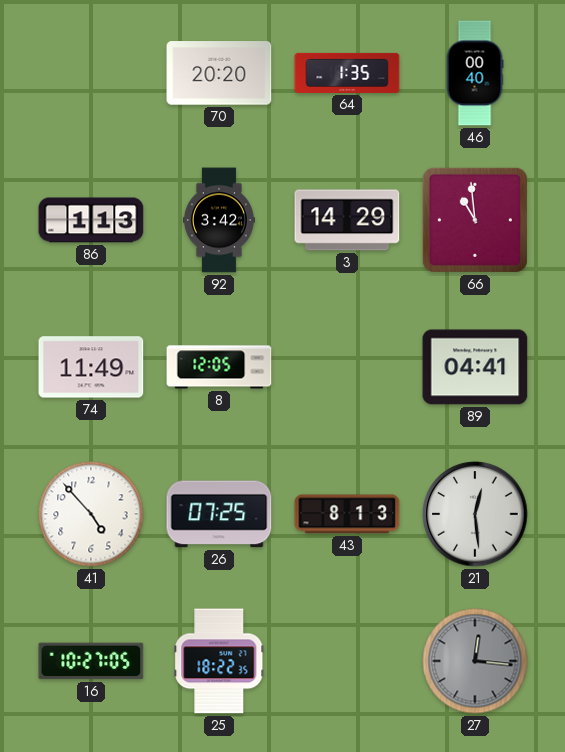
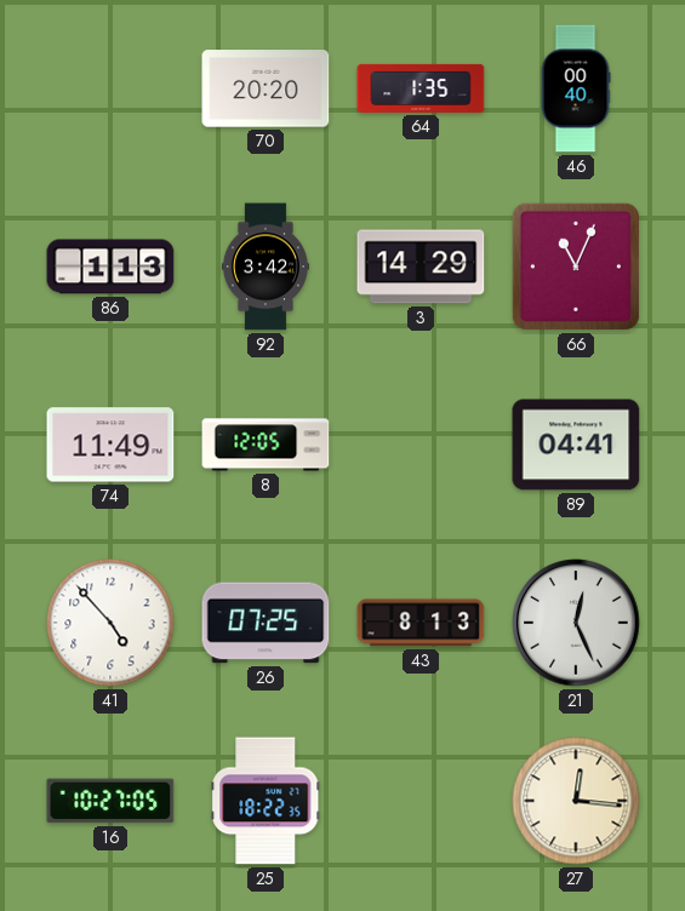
66: 10:59 -> 11:04
21: 12:29 -> 12:26
27 dial: grey -> cream
